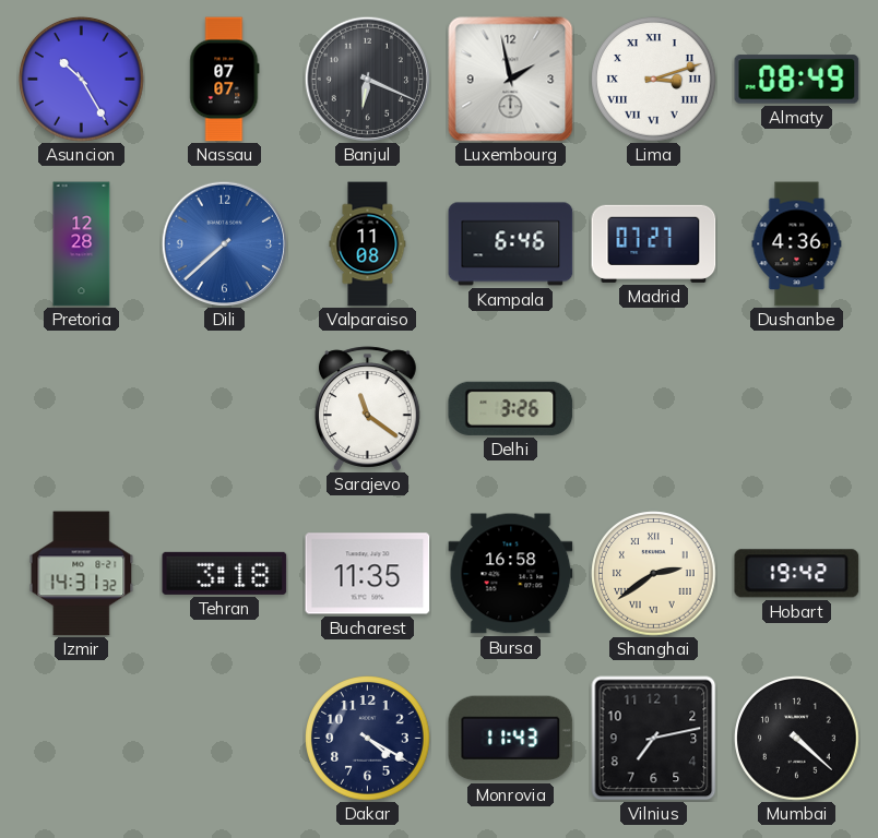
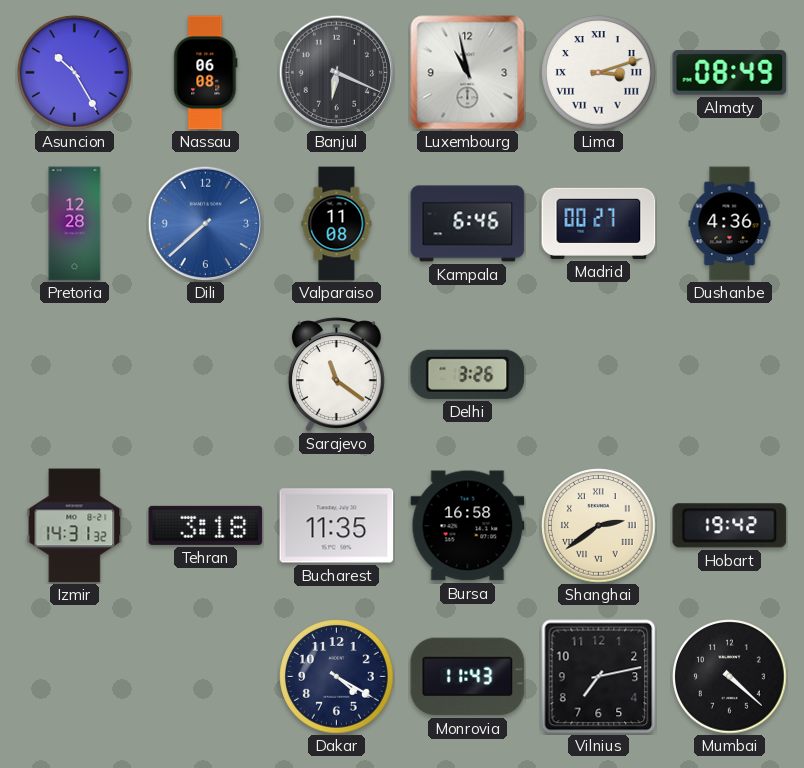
Nassau: 07:07 -> 06:08
Luxembourg: 1:58 -> 10:58
Madrid: 07:27 -> 00:27
